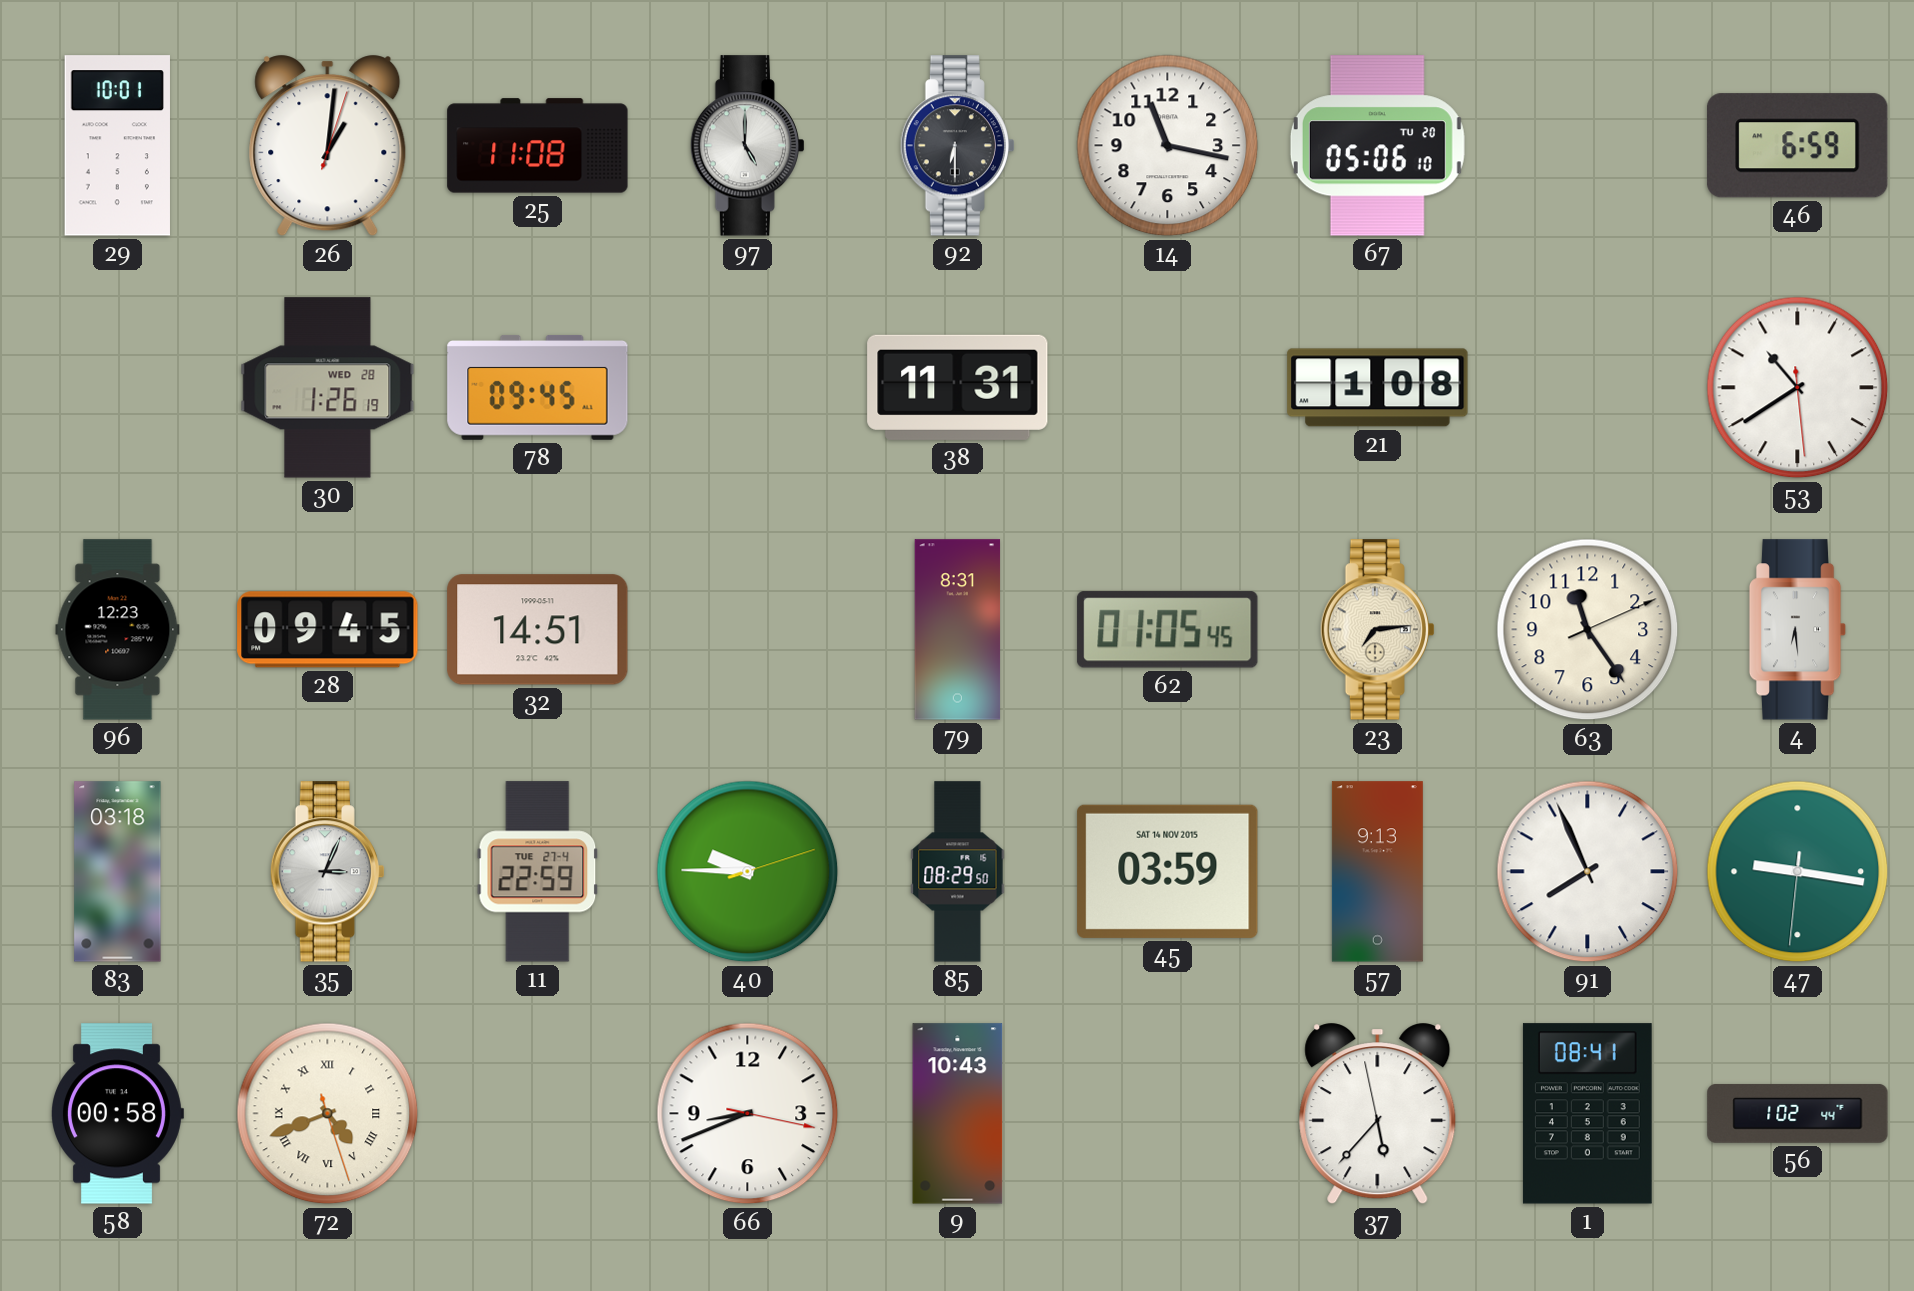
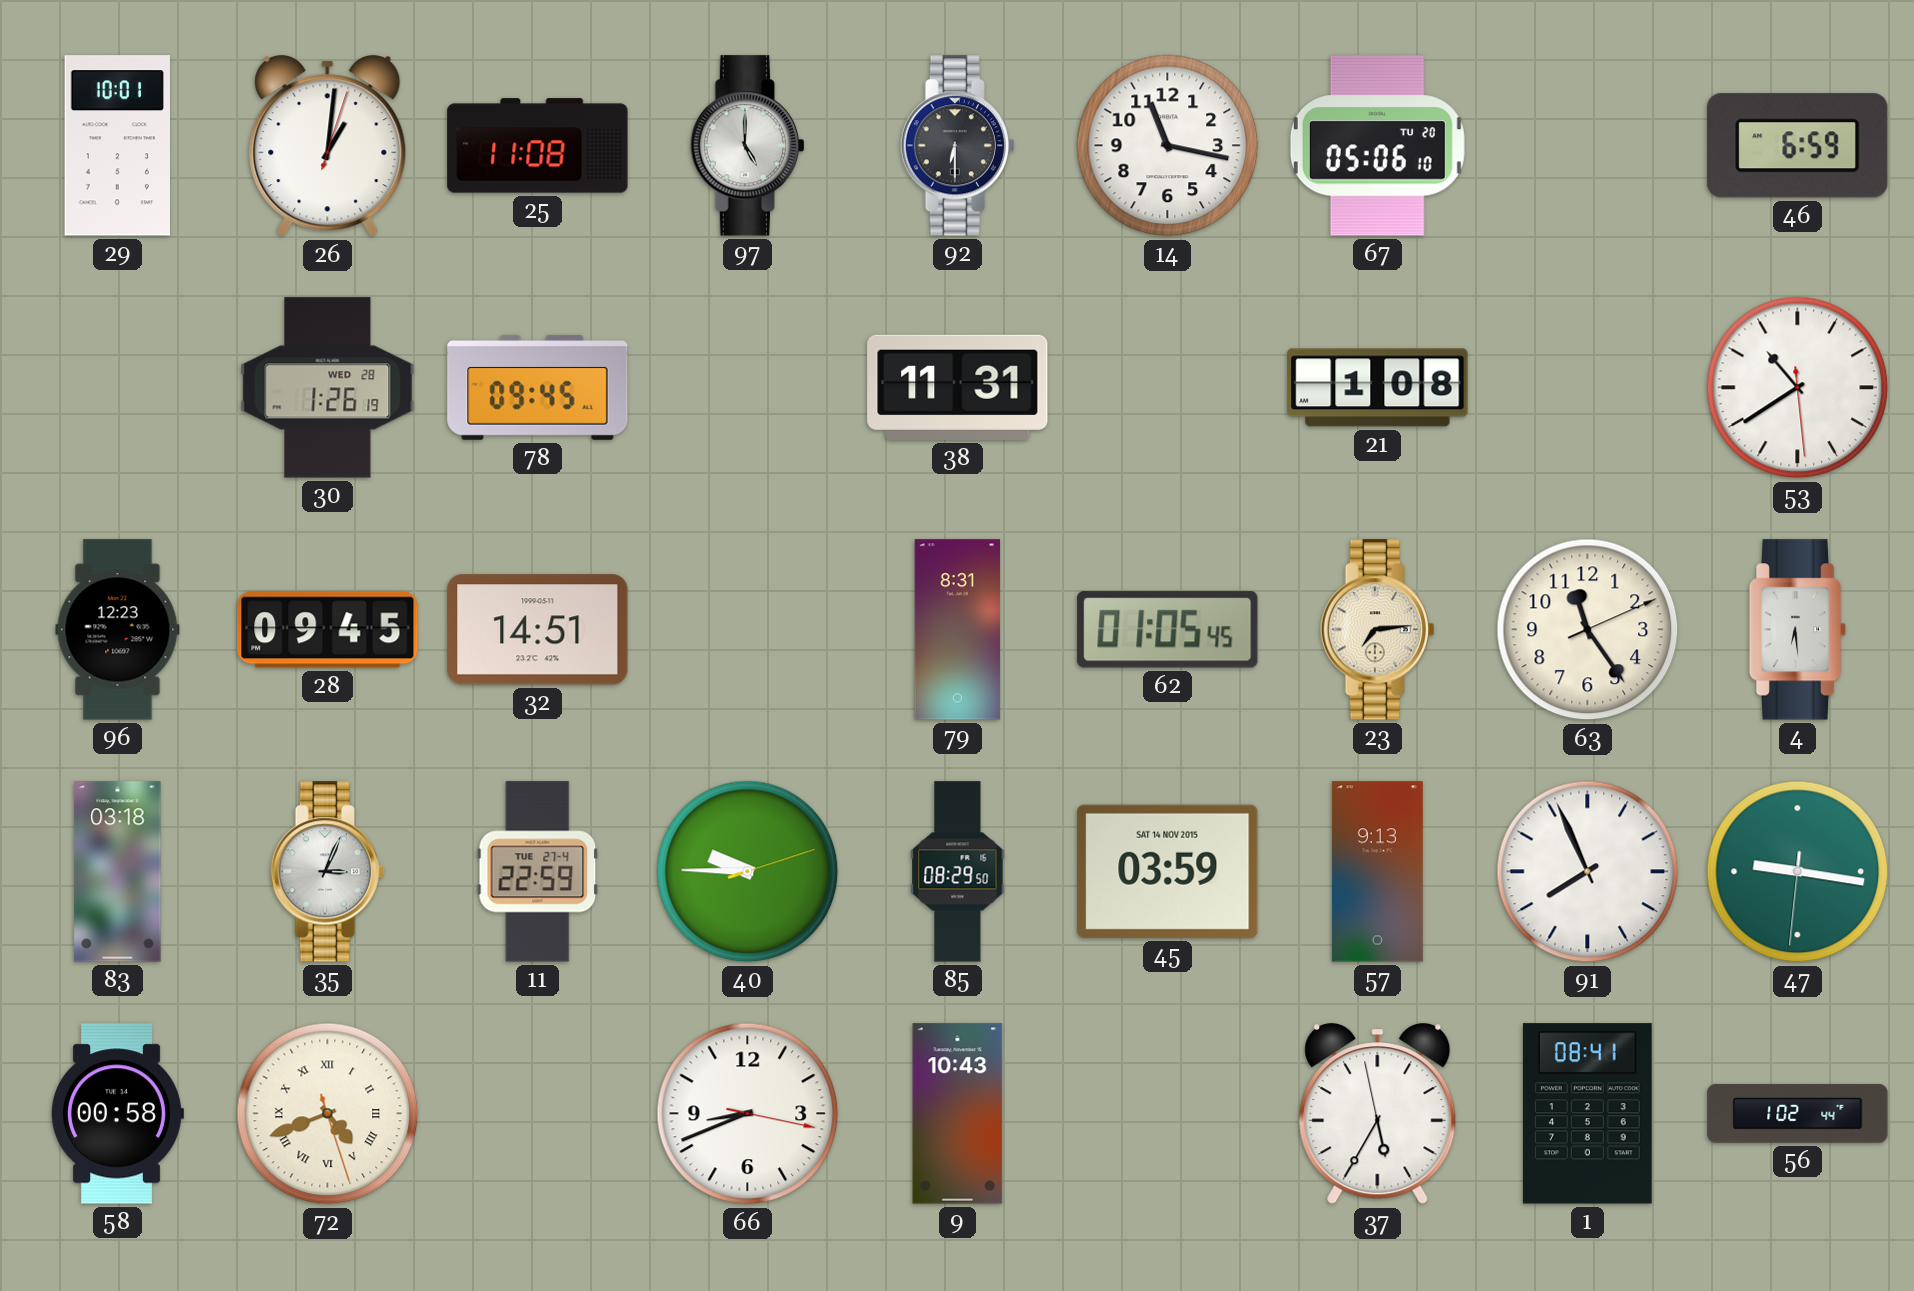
37: 5:36 -> 5:34
